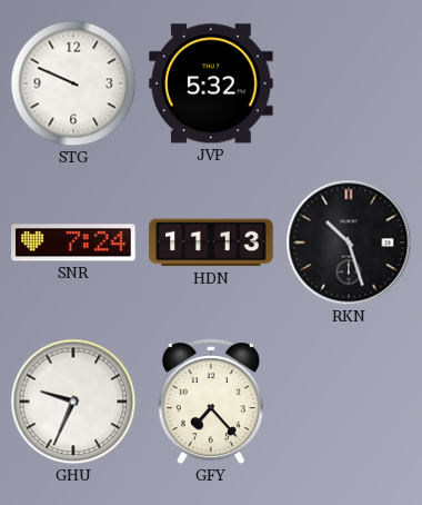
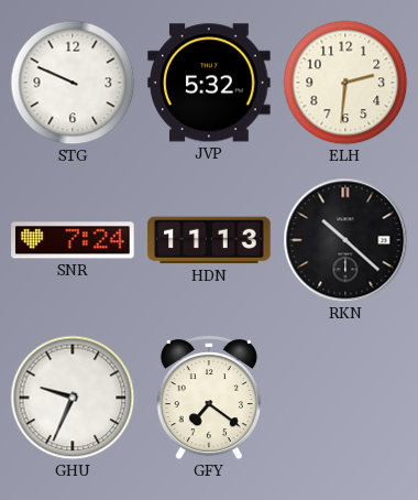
ELH: none -> 2:31
RKN: 10:27 -> 10:22
GFY: 7:23 -> 7:21
